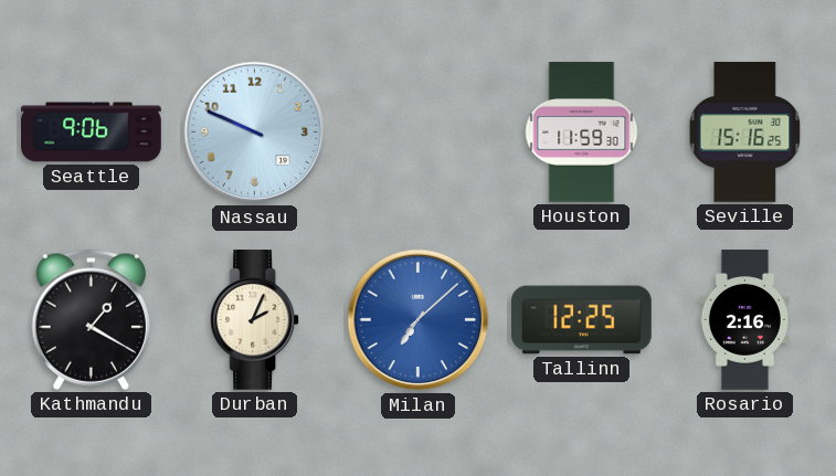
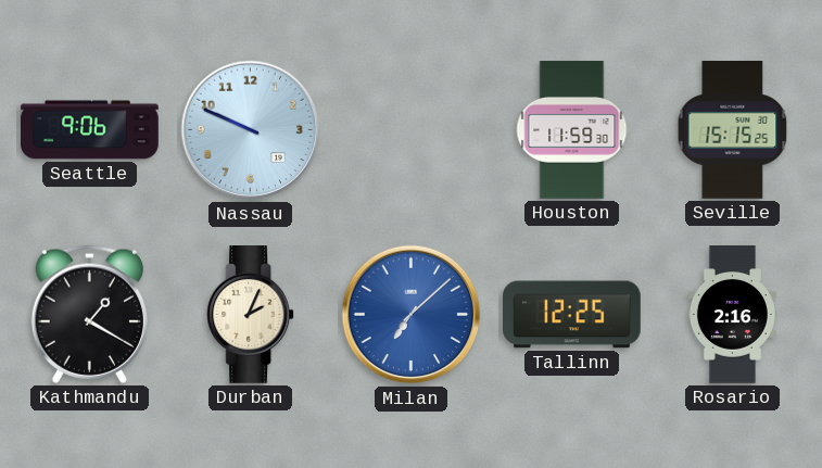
Seville: 15:16 -> 15:15
